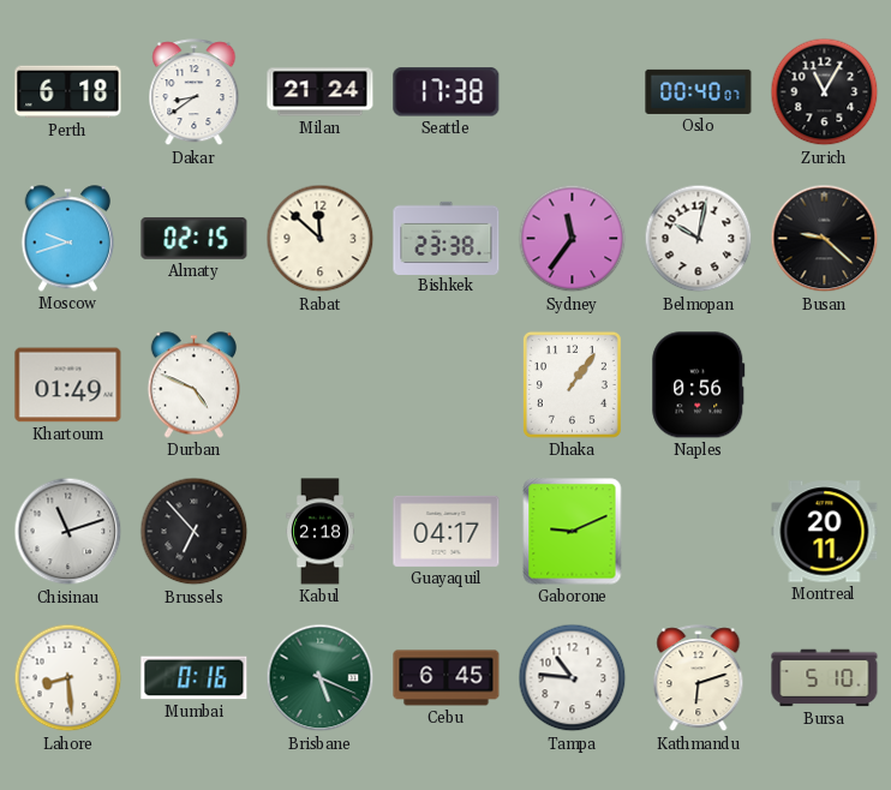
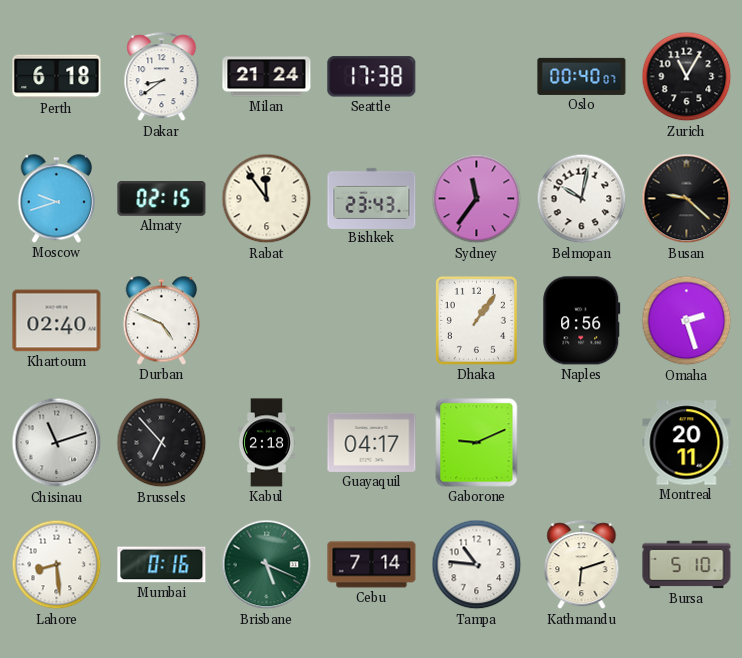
Rabat: 11:52 -> 11:54
Bishkek: 23:38 -> 23:43
Khartoum: 01:49 -> 02:40
Omaha: none -> 2:27
Cebu: 6:45 -> 7:14
